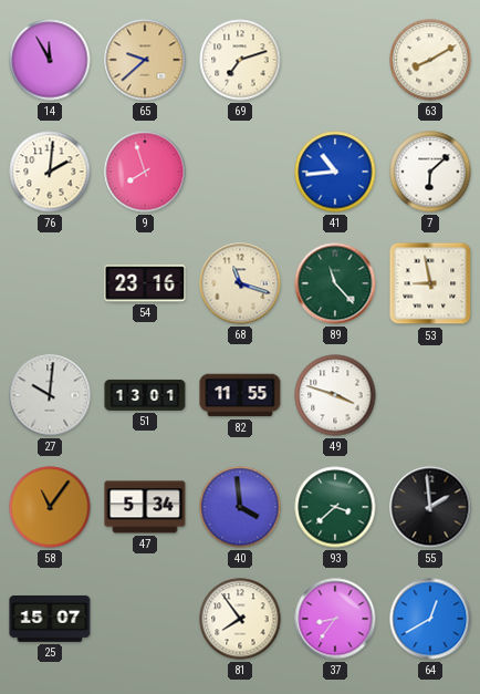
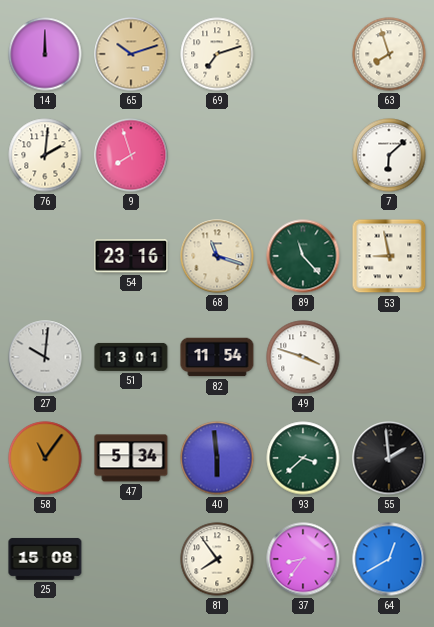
14: 11:55 -> 12:00
65: 9:38 -> 10:12
63: 8:10 -> 7:57
41: 10:44 -> none
82: 11:55 -> 11:54
40: 3:59 -> 5:59
25: 15:07 -> 15:08
